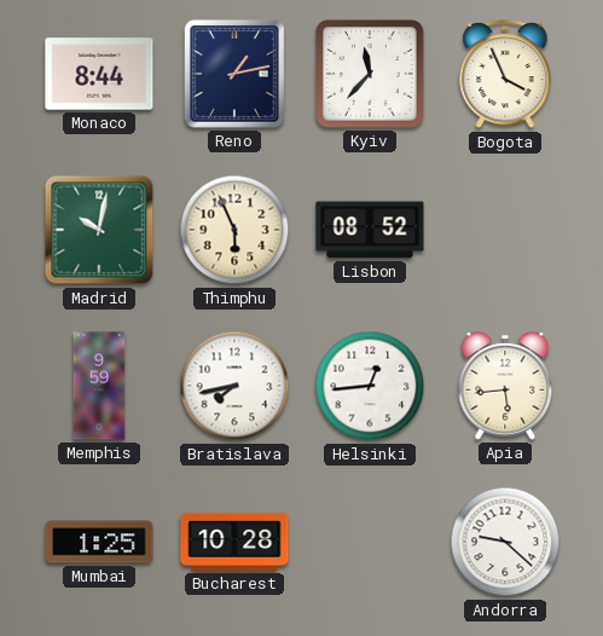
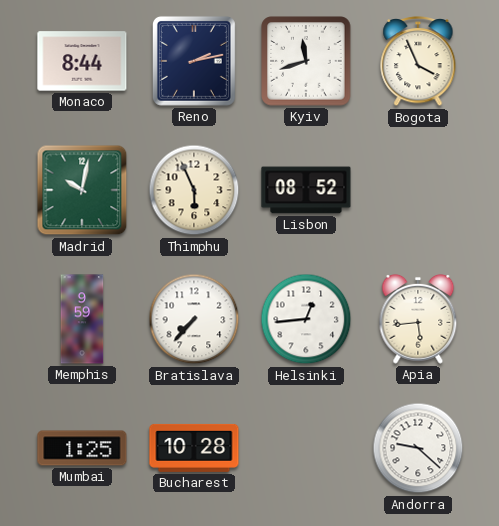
Reno: 1:13 -> 2:13
Kyiv: 11:37 -> 11:42
Bratislava: 7:43 -> 7:37
